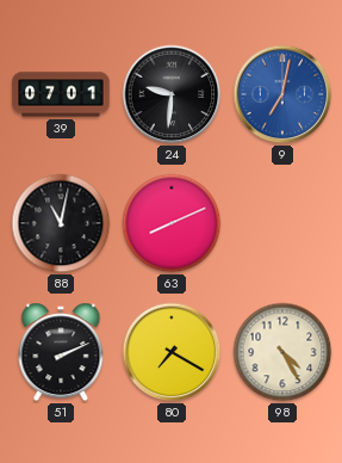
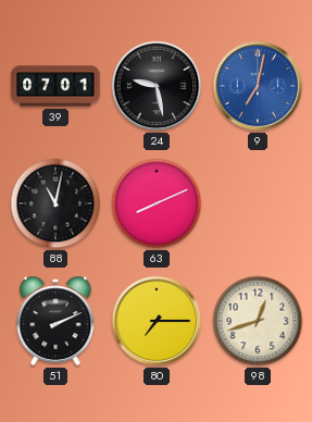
24: 9:31 -> 9:28
80: 7:20 -> 7:15
98: 4:25 -> 12:42
